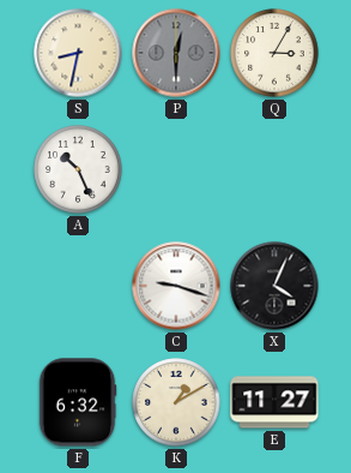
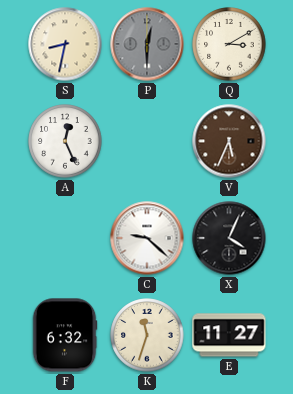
Q: 3:05 -> 3:10
A: 10:26 -> 12:26
V: none -> 5:34
C: 9:18 -> 9:22
K: 1:10 -> 11:33
